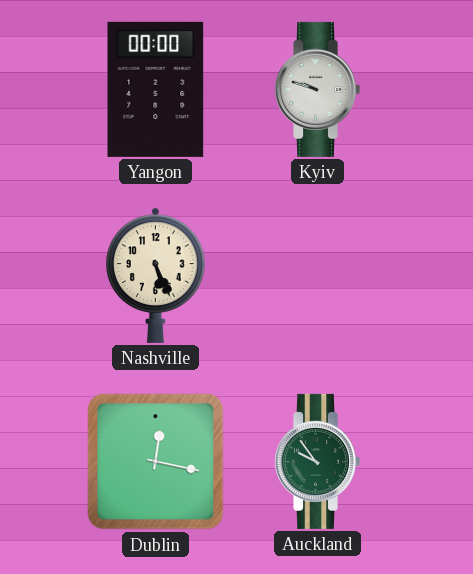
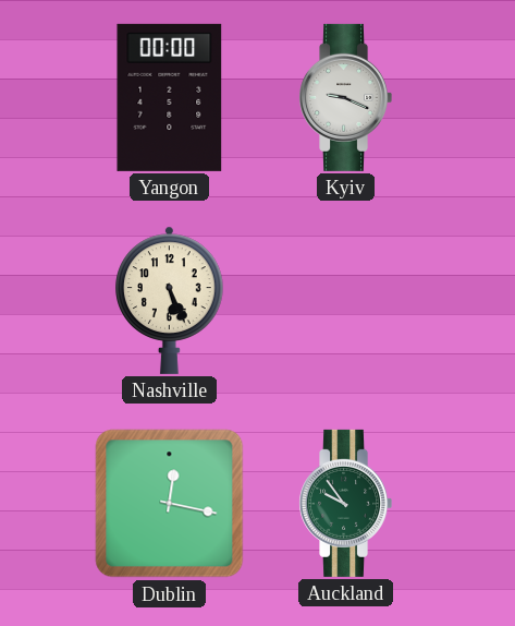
Kyiv: 9:48 -> 9:19
